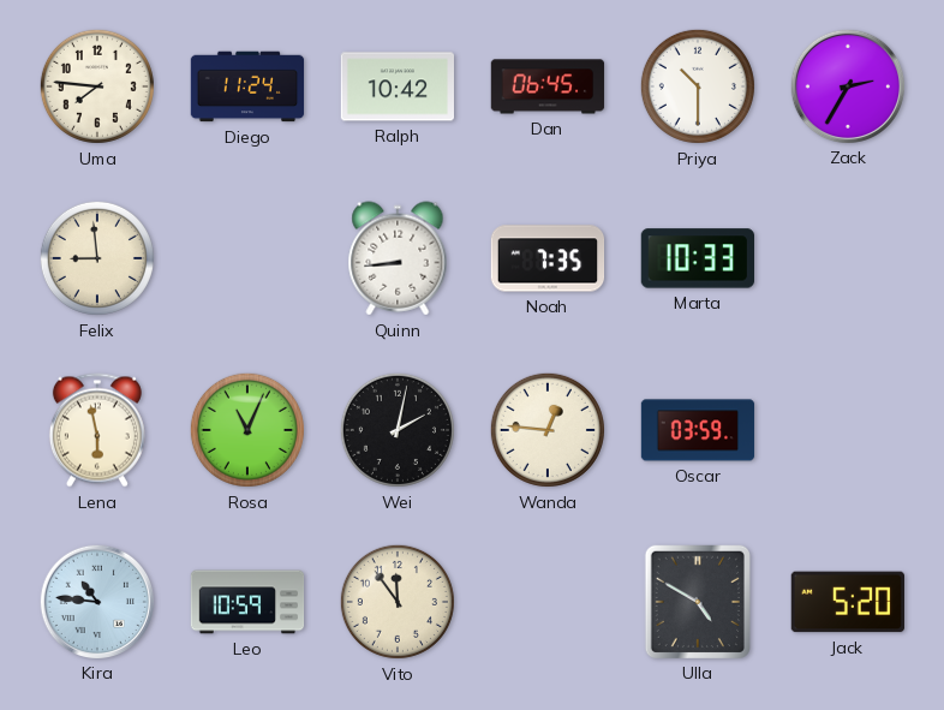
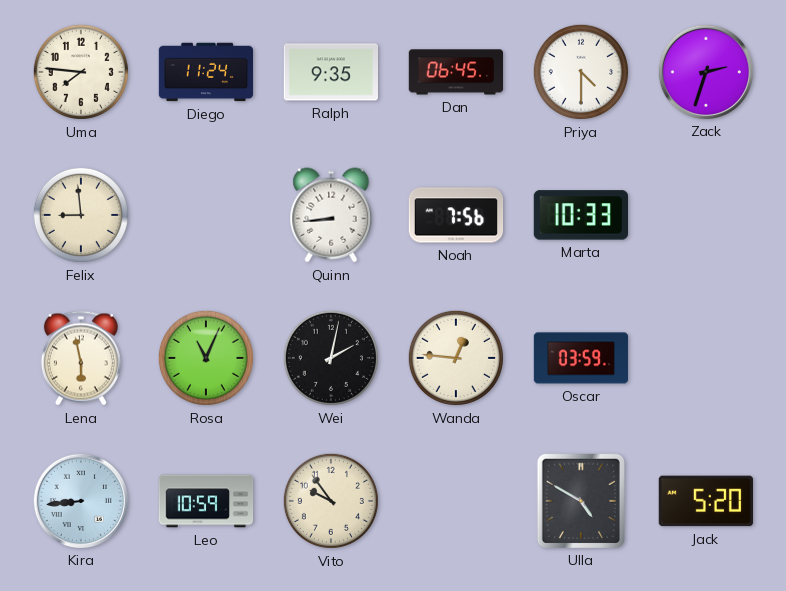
Ralph: 10:42 -> 9:35
Priya: 10:30 -> 4:30
Zack: 2:35 -> 2:33
Noah: 7:35 -> 7:56
Kira: 10:46 -> 8:44
Vito: 11:54 -> 9:54
